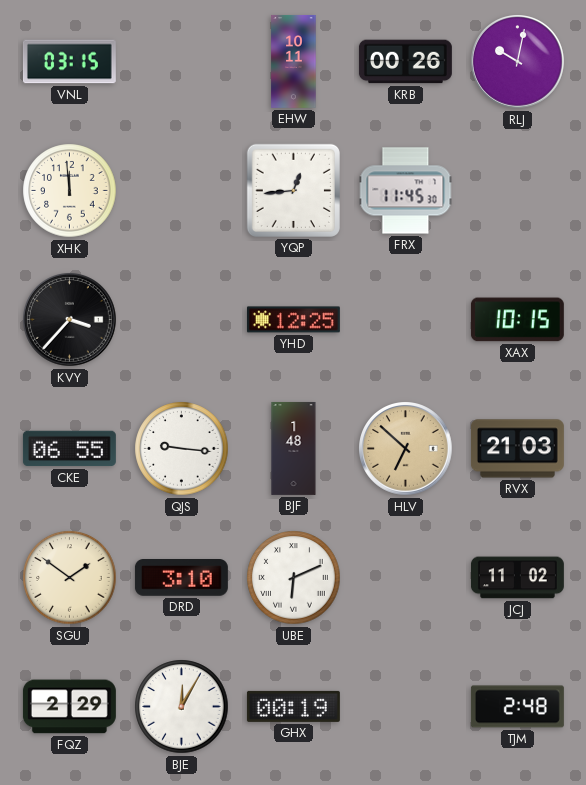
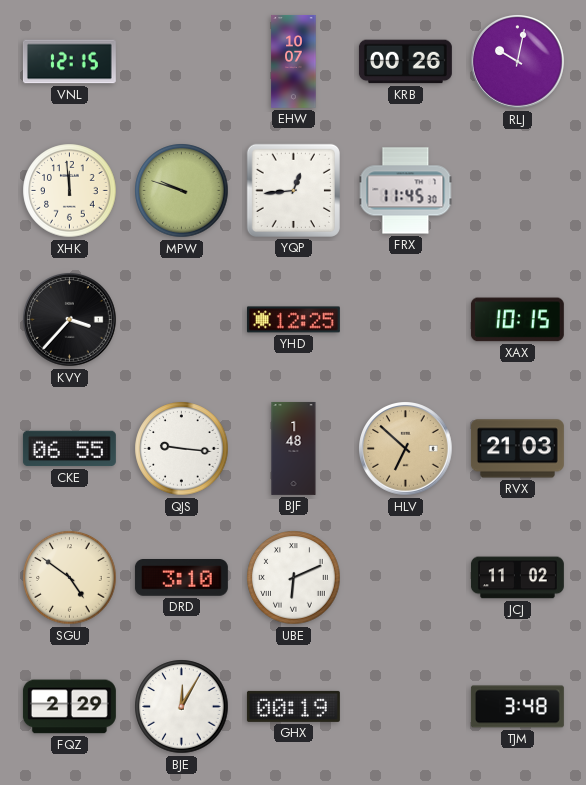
VNL: 03:15 -> 12:15
EHW: 10:11 -> 10:07
MPW: none -> 9:48
SGU: 1:51 -> 4:51
TJM: 2:48 -> 3:48
